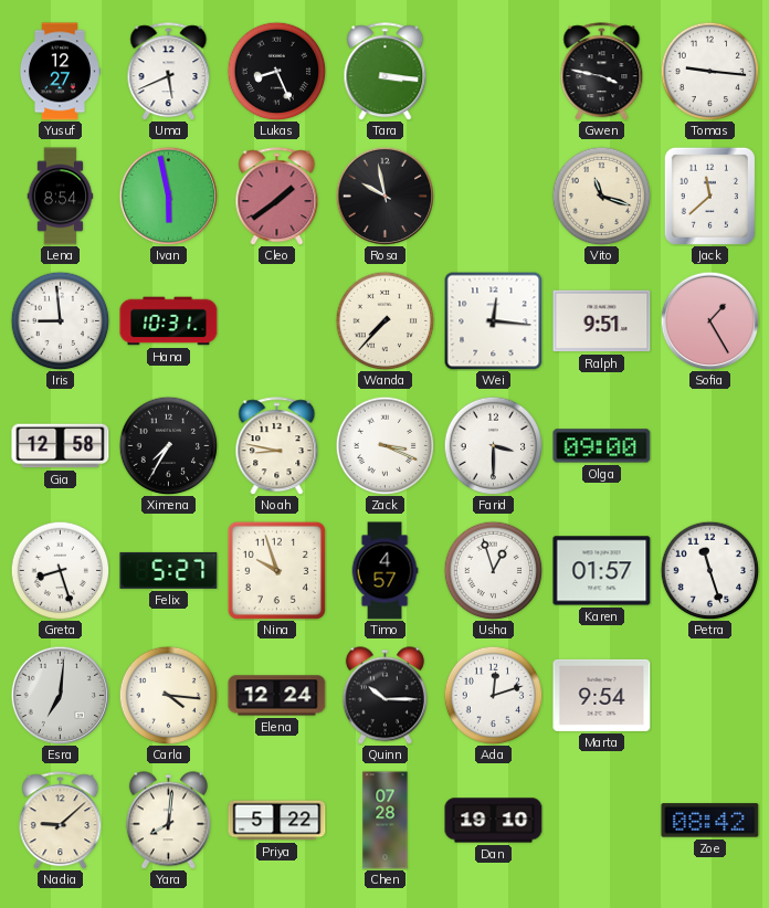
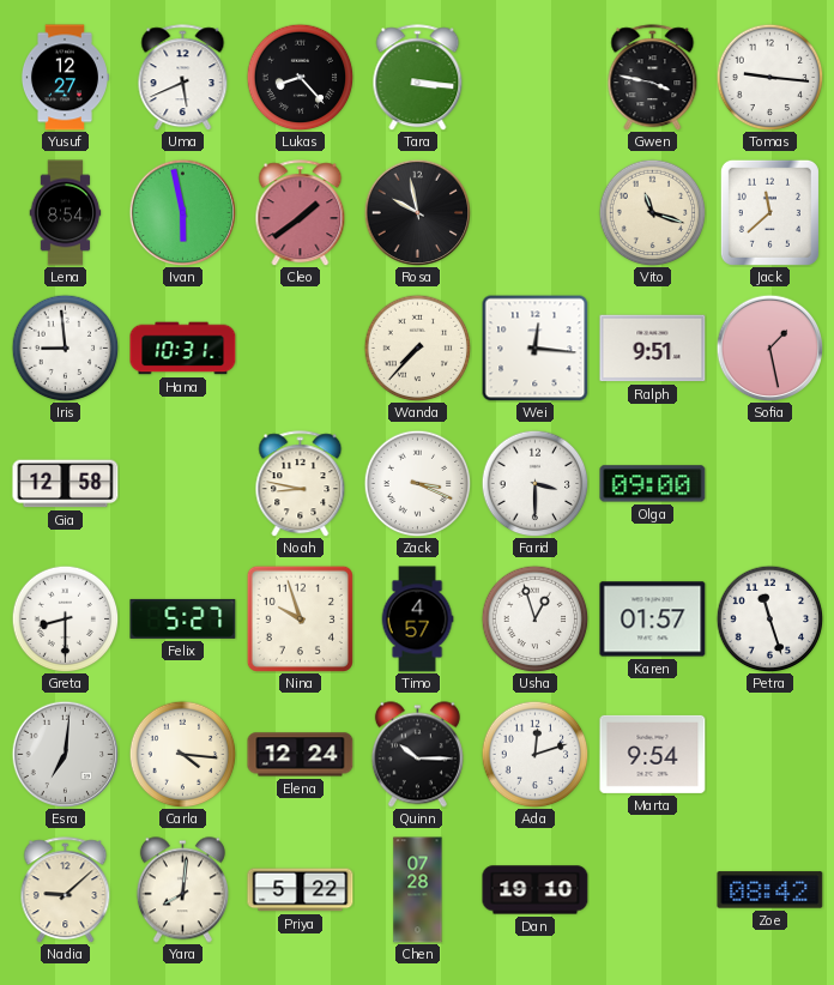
Lukas: 8:26 -> 8:23
Sofia: 1:25 -> 1:28
Ximena: 7:35 -> none
Greta: 8:27 -> 8:30
